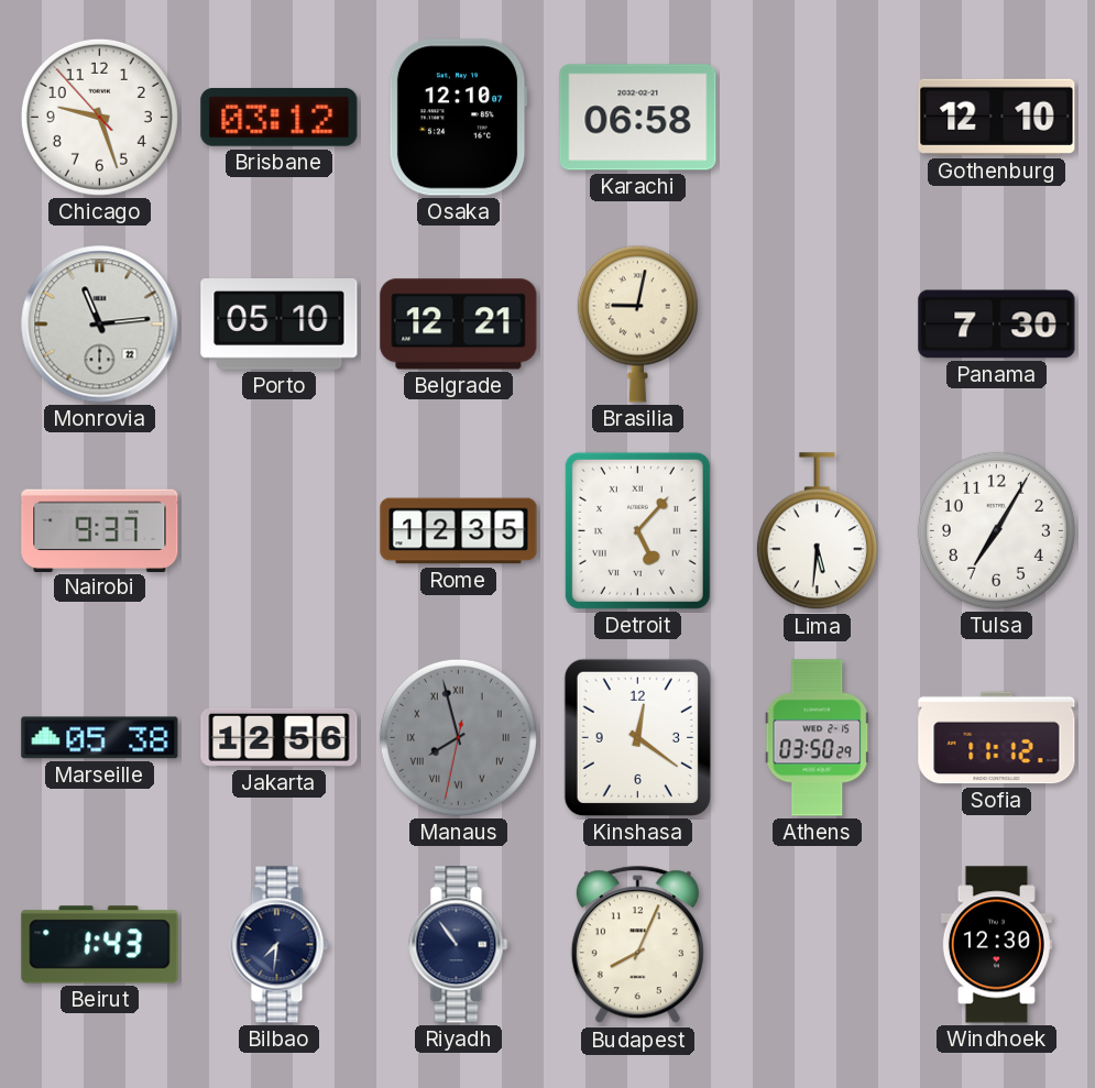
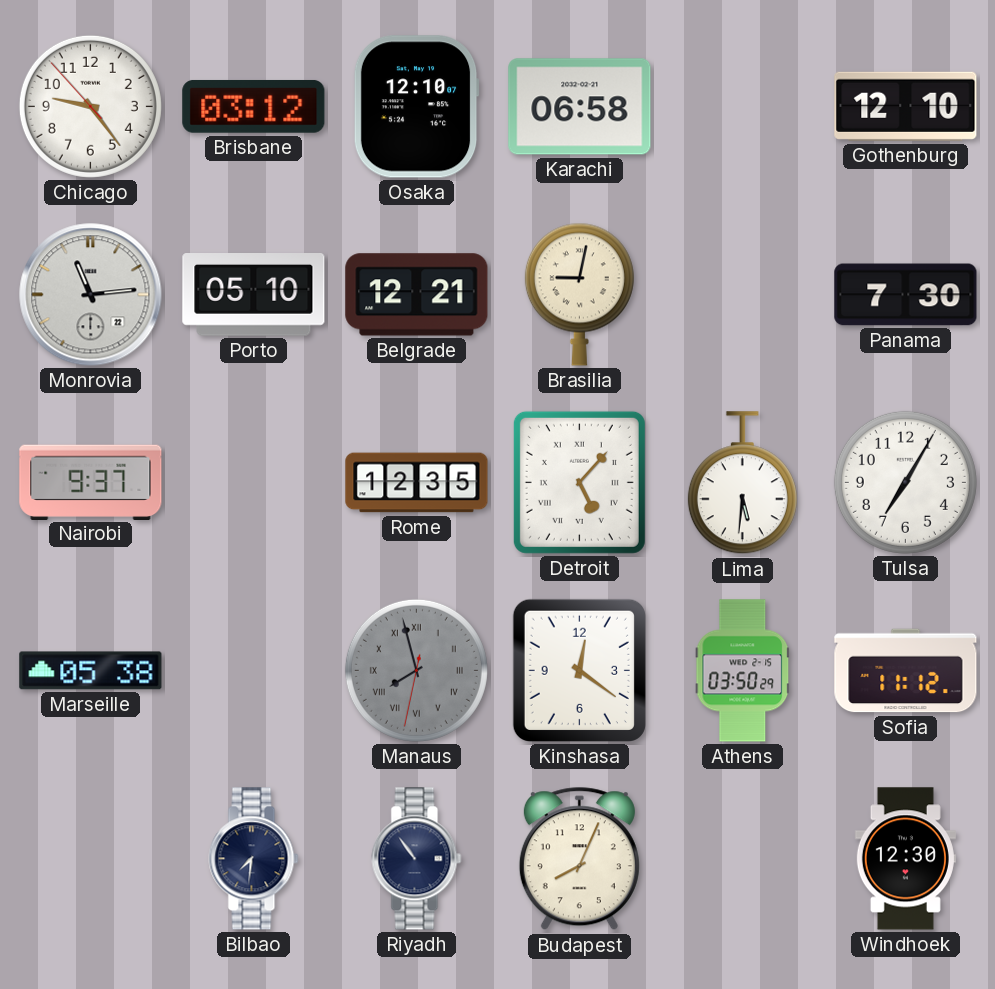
Chicago: 9:26 -> 9:23
Jakarta: 12:56 -> none
Beirut: 1:43 -> none
